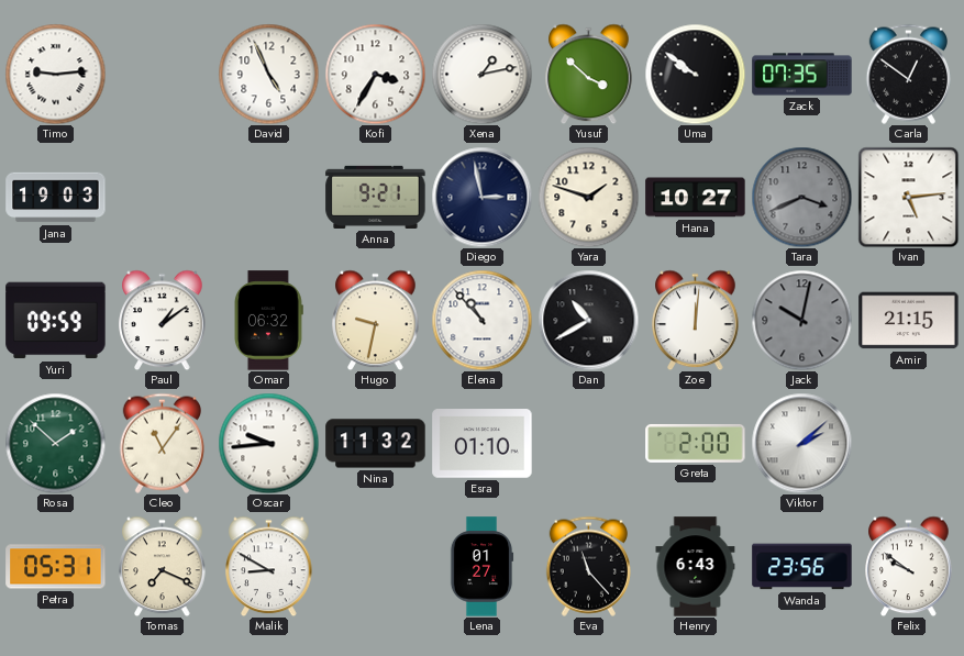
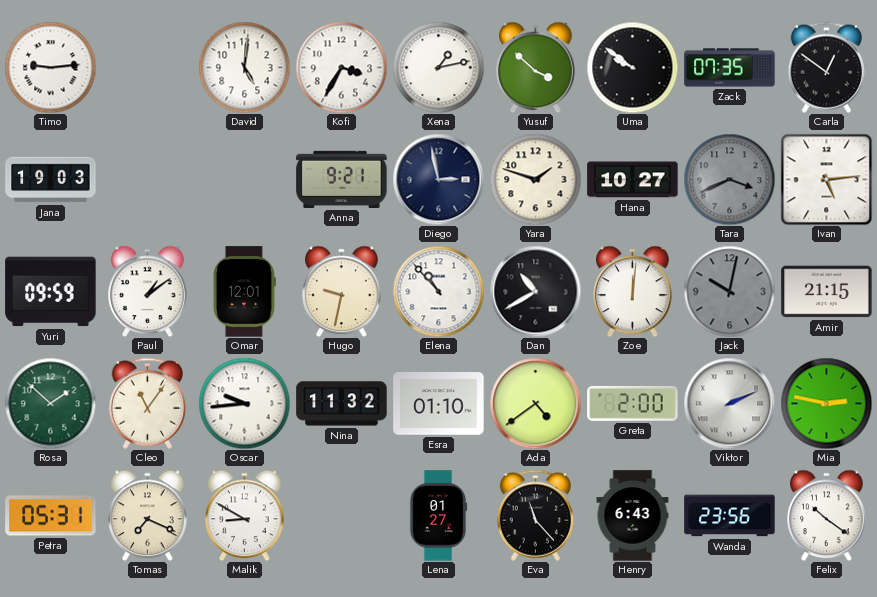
David: 4:56 -> 5:01
Omar: 06:32 -> 12:01
Ada: none -> 4:39
Viktor: 2:08 -> 2:11
Mia: none -> 2:47
Felix: 9:51 -> 10:21
